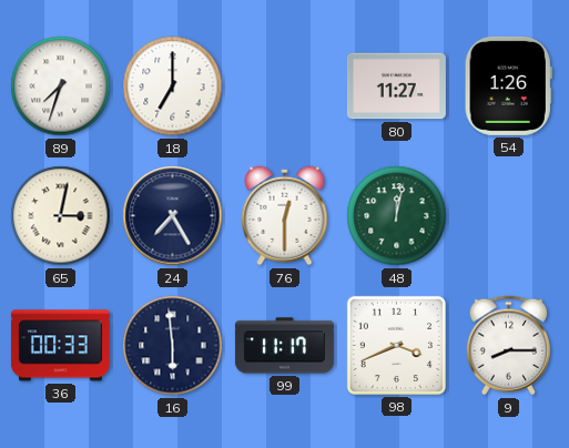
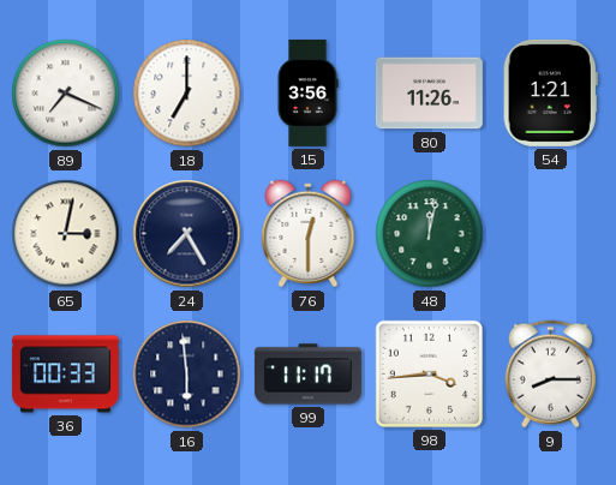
89: 7:33 -> 7:19
15: none -> 3:56
80: 11:27 -> 11:26
54: 1:26 -> 1:21
98: 3:41 -> 3:44
